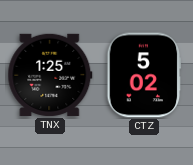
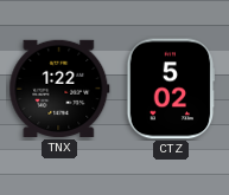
TNX: 1:25 -> 1:22
